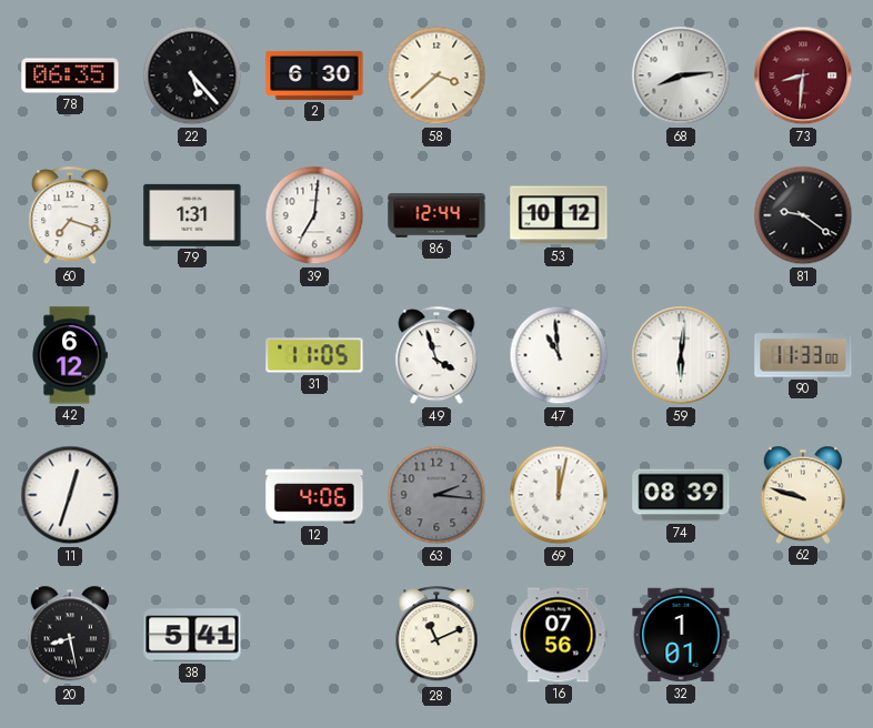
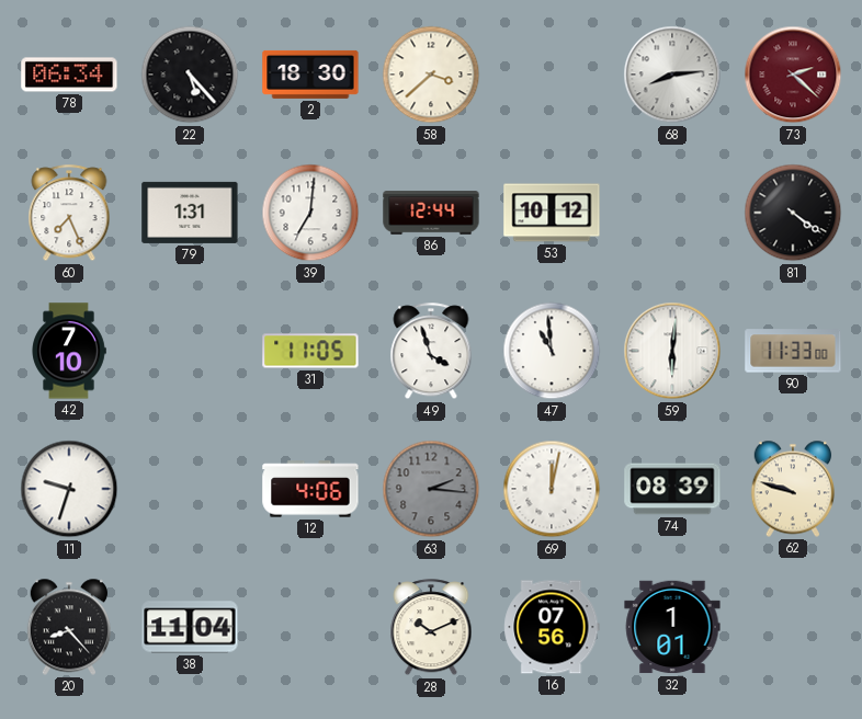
78: 06:35 -> 06:34
2: 6:30 -> 18:30
73: 8:31 -> 2:22
60: 7:18 -> 7:26
81: 9:21 -> 4:21
42: 6:12 -> 7:10
11: 12:33 -> 9:33
20: 8:28 -> 8:23
38: 5:41 -> 11:04
28: 11:11 -> 10:11
